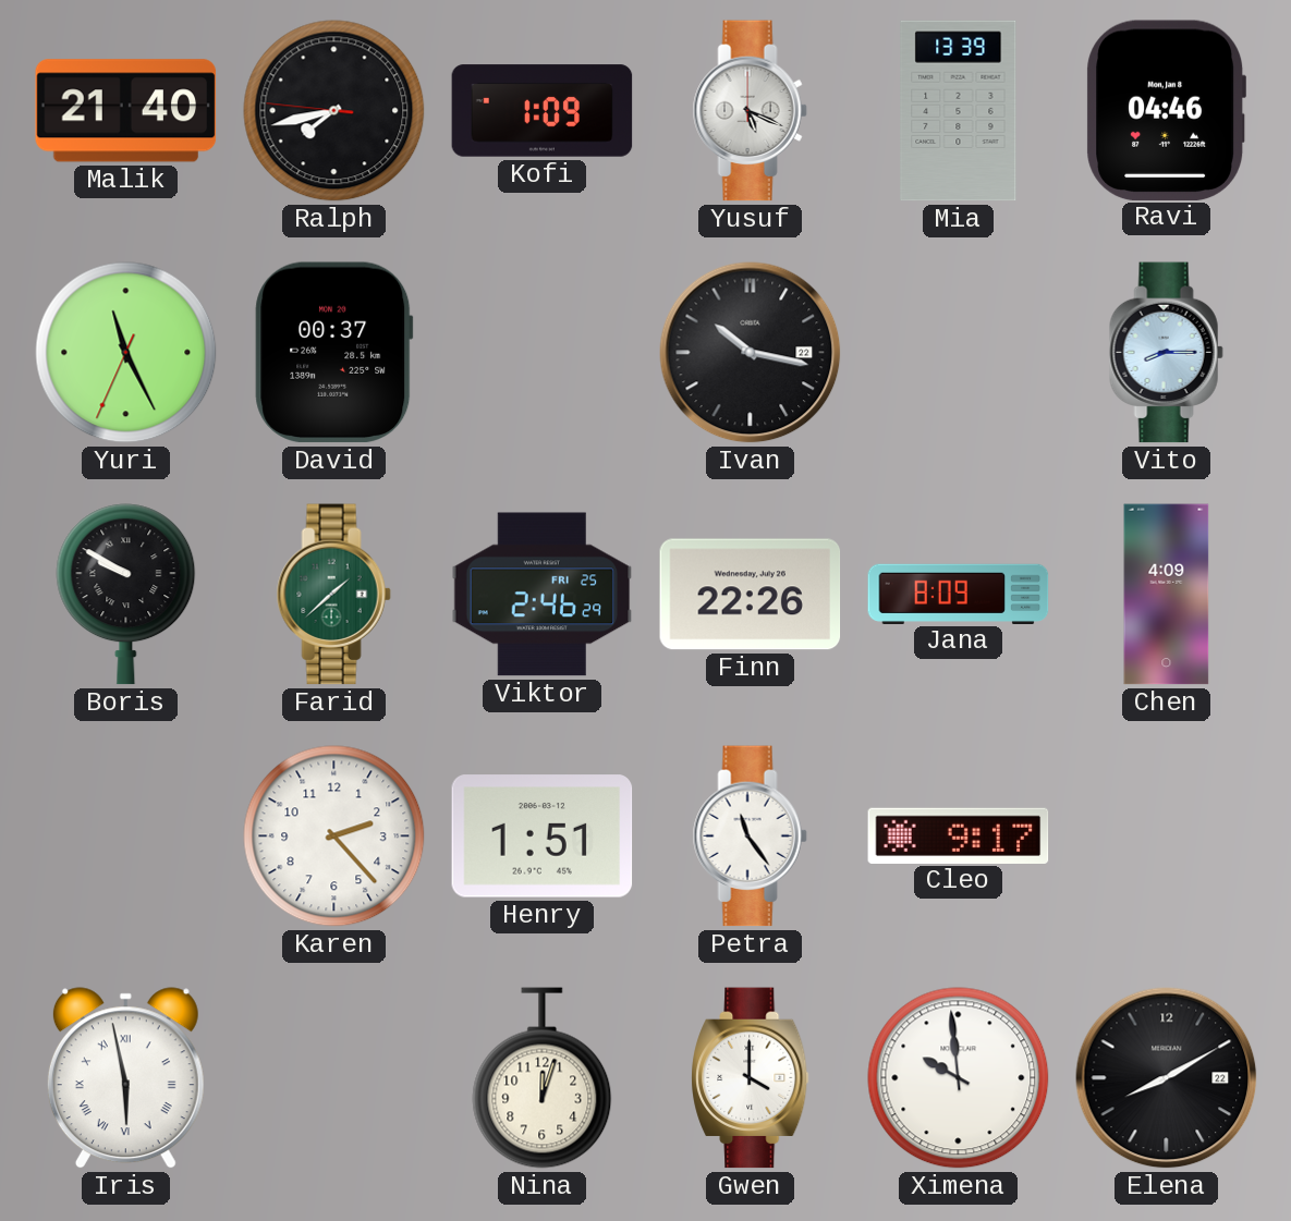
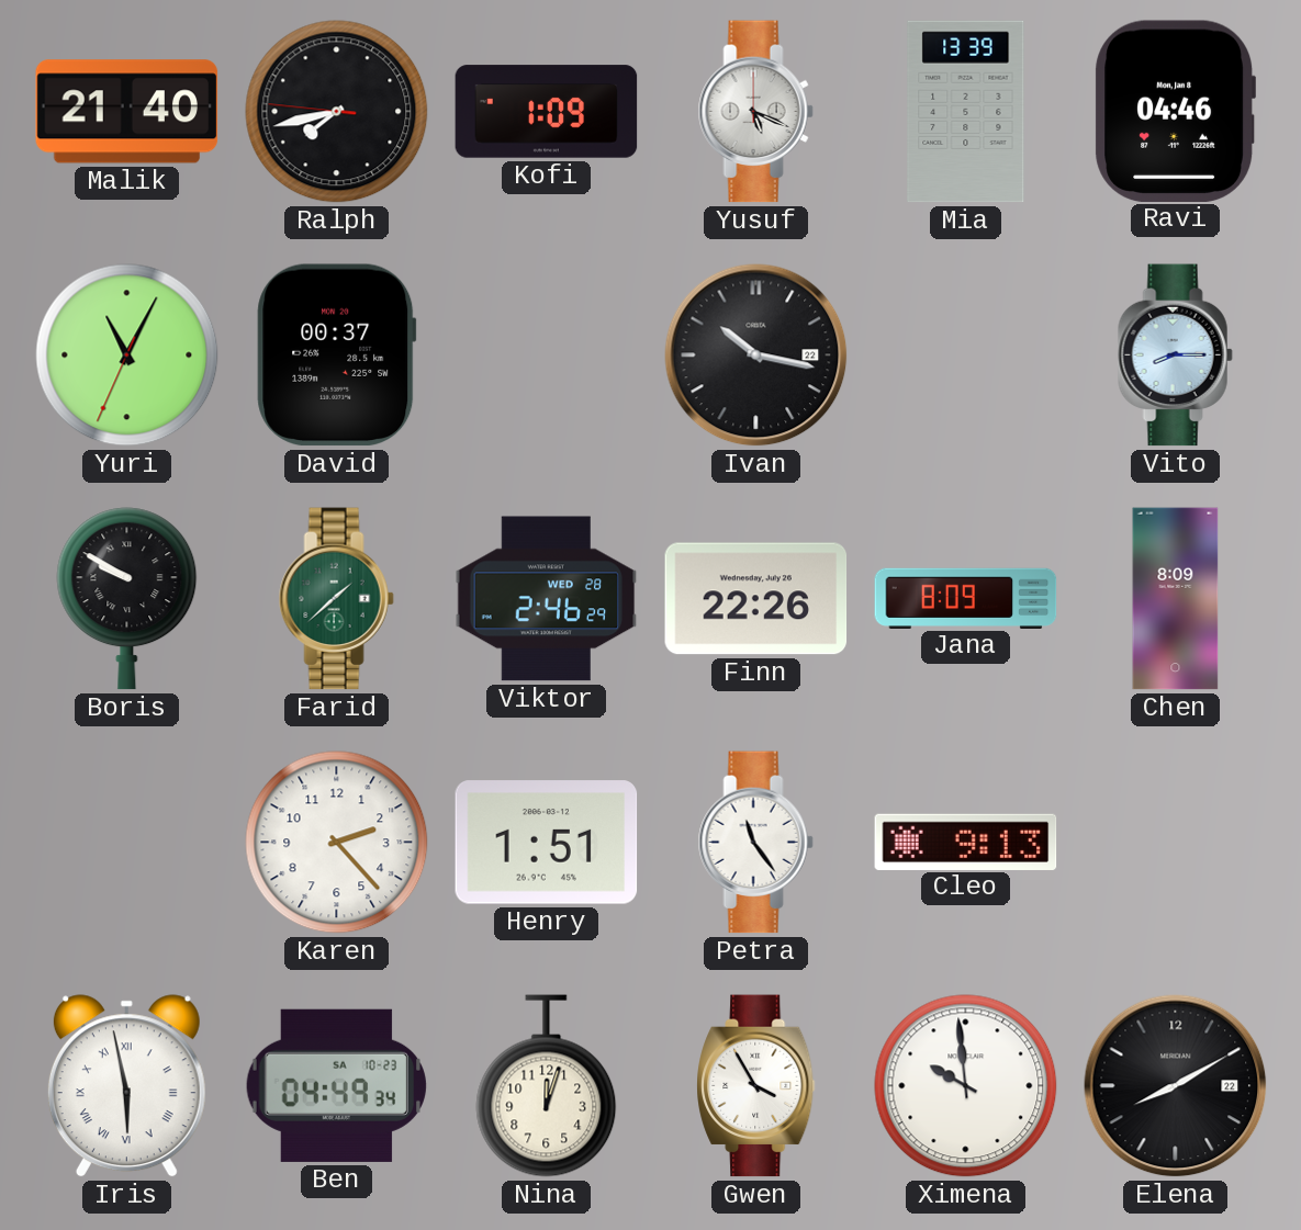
Yuri: 11:25 -> 11:04
Viktor date: FRI 25 -> WED 28
Chen: 4:09 -> 8:09
Cleo: 9:17 -> 9:13
Ben: none -> 04:49
Gwen: 4:00 -> 3:55
